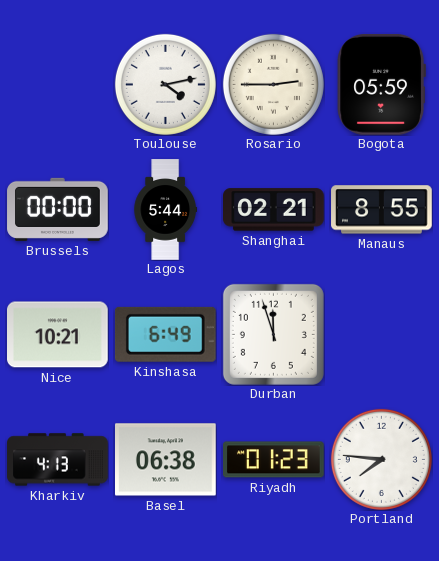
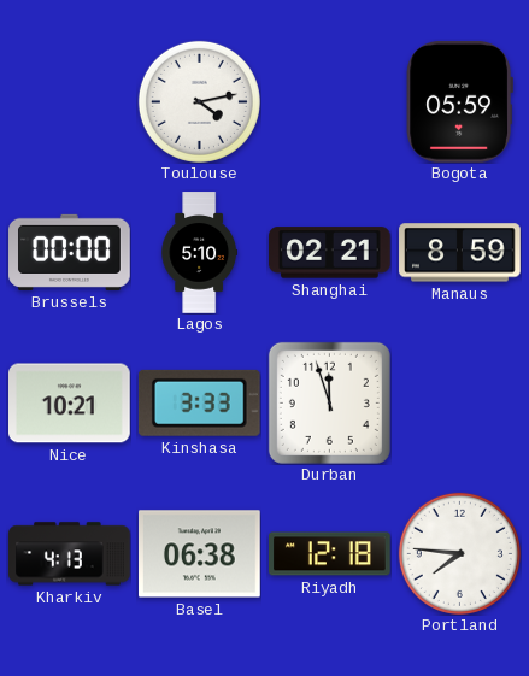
Rosario: 2:45 -> none
Lagos: 5:44 -> 5:10
Manaus: 8:55 -> 8:59
Kinshasa: 6:49 -> 3:33
Riyadh: 01:23 -> 12:18
